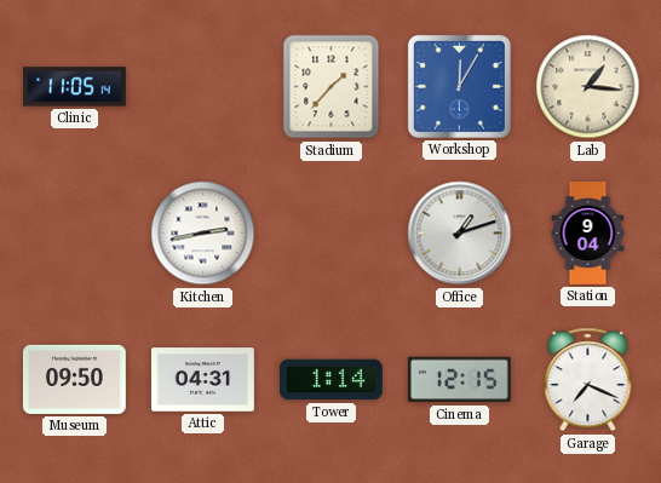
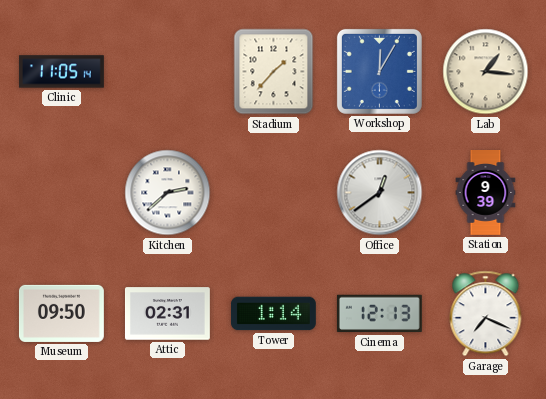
Kitchen: 2:43 -> 2:38
Office: 1:12 -> 12:39
Station: 9:04 -> 9:39
Attic: 04:31 -> 02:31
Cinema: 12:15 -> 12:13
